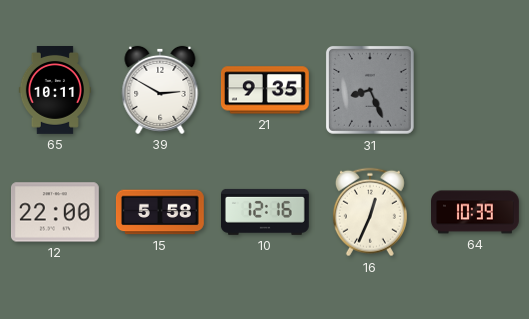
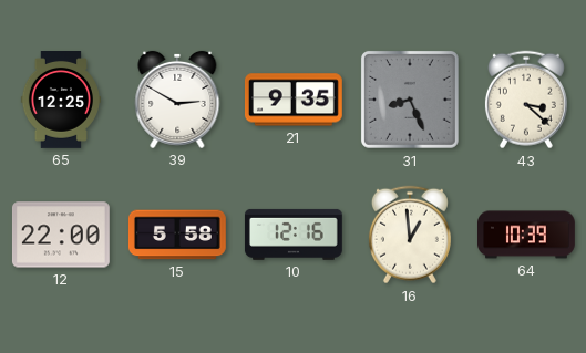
65: 10:11 -> 12:25
43: none -> 3:22
16: 12:34 -> 12:59
